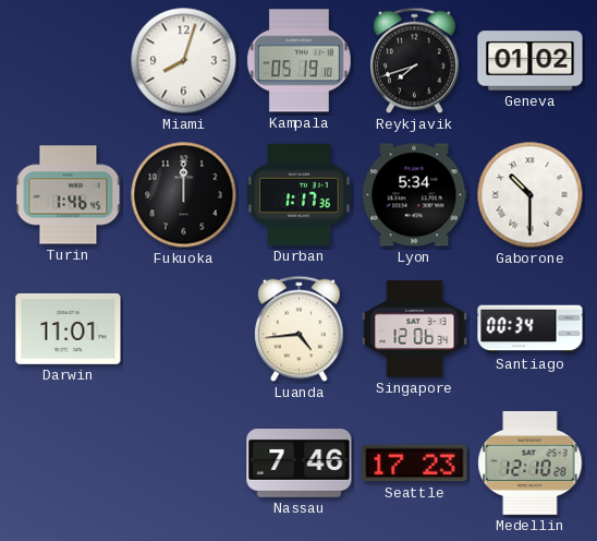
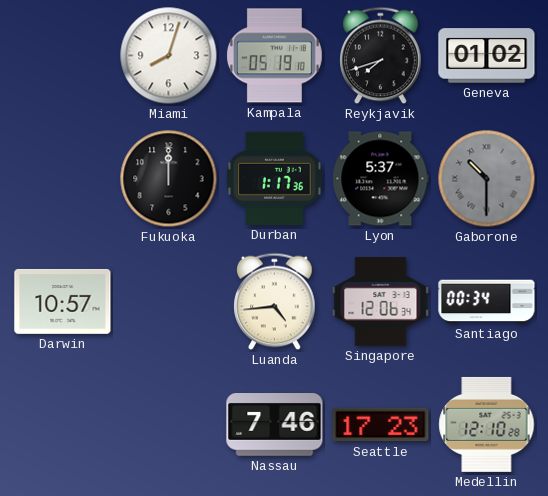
Turin: 1:46 -> none
Lyon: 5:34 -> 5:37
Gaborone dial: white -> grey
Darwin: 11:01 -> 10:57
